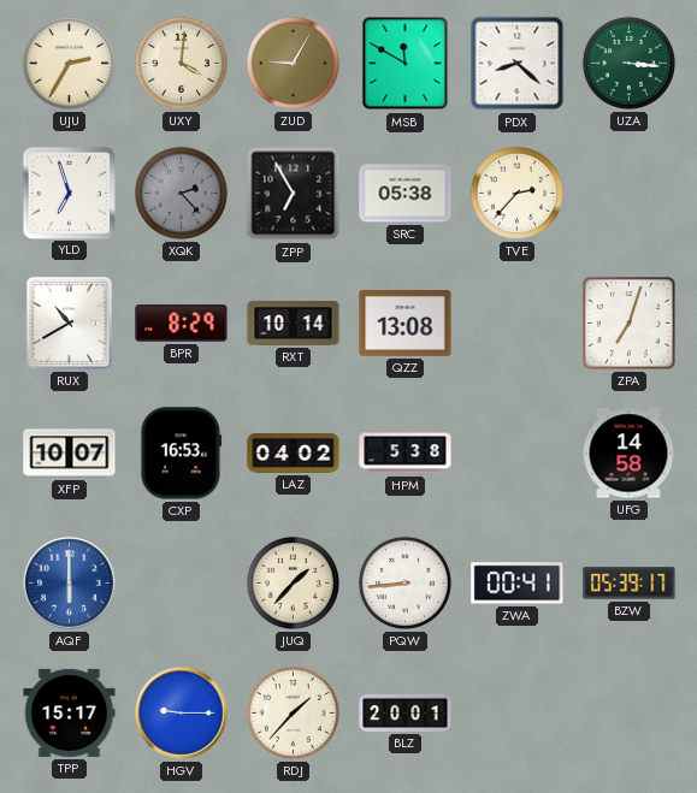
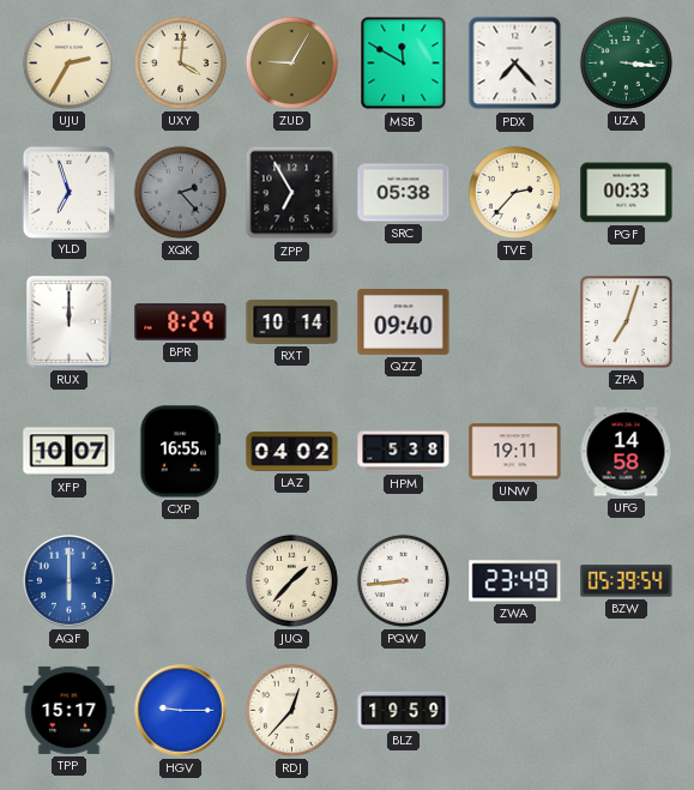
PDX: 8:22 -> 7:23
PGF: none -> 00:33
RUX: 10:40 -> 12:00
QZZ: 13:08 -> 09:40
CXP: 16:53 -> 16:55
UNW: none -> 19:11
ZWA: 00:41 -> 23:49
BZW: 05:39:17 -> 05:39:54
RDJ: 1:37 -> 12:37
BLZ: 20:01 -> 19:59
